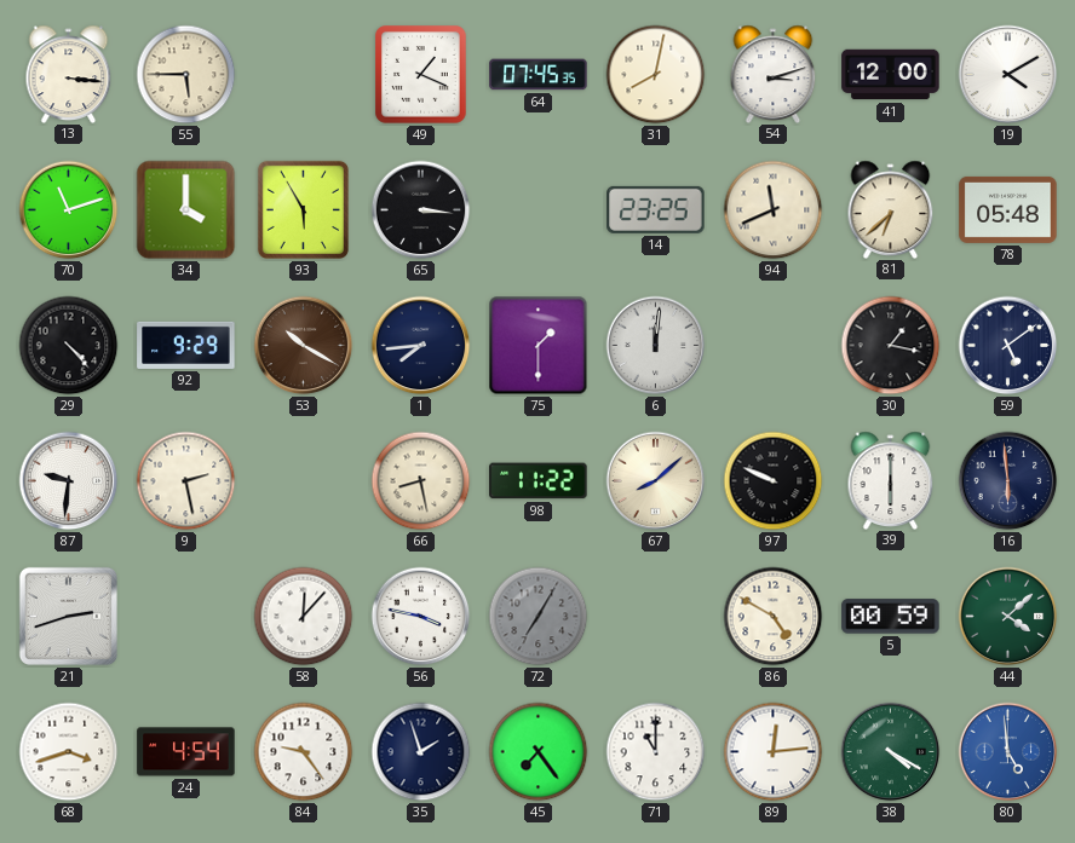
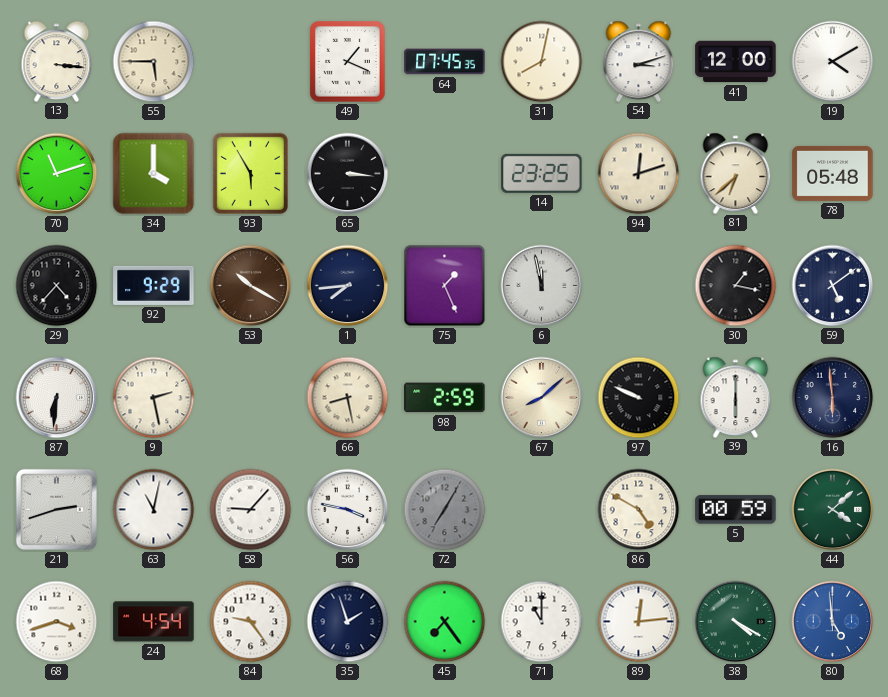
94: 11:41 -> 12:12
29: 4:23 -> 4:37
75: 1:30 -> 1:26
6: 12:01 -> 11:58
87: 9:31 -> 6:31
98: 11:22 -> 2:59
63: none -> 11:02
58: 12:07 -> 9:07
